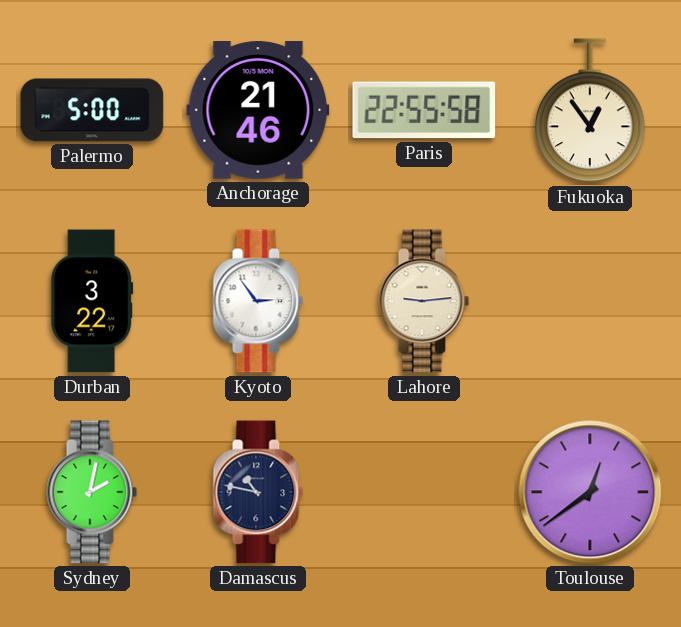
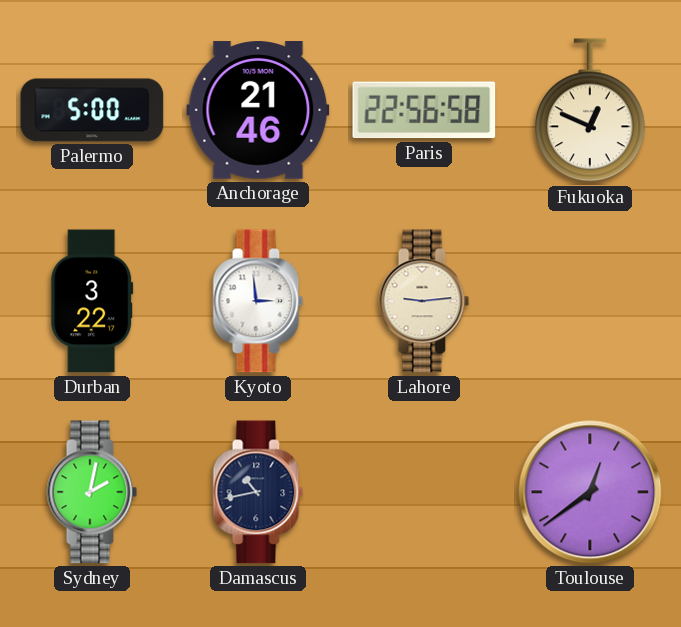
Paris: 22:55 -> 22:56
Fukuoka: 12:54 -> 12:49
Kyoto: 2:54 -> 2:59
Damascus: 10:47 -> 10:43
